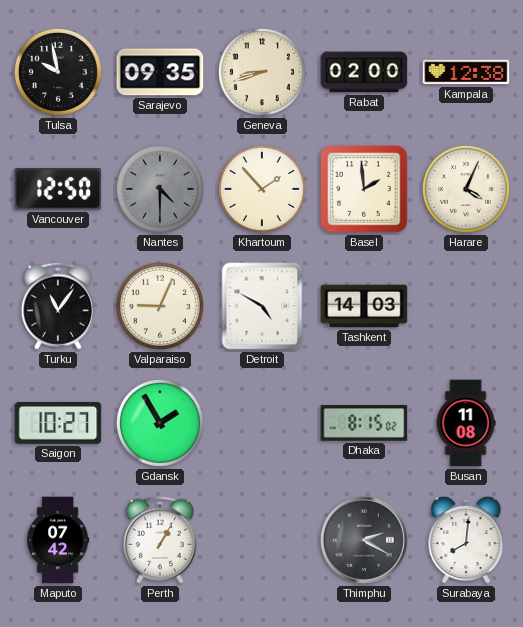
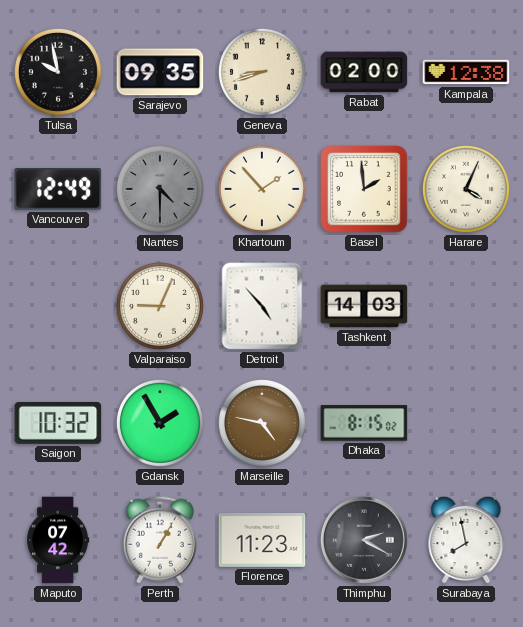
Vancouver: 12:50 -> 12:49
Turku: 11:06 -> none
Detroit: 4:50 -> 4:53
Saigon: 10:27 -> 10:32
Marseille: none -> 4:47
Busan: 11:08 -> none
Florence: none -> 11:23
Surabaya: 8:01 -> 7:58
